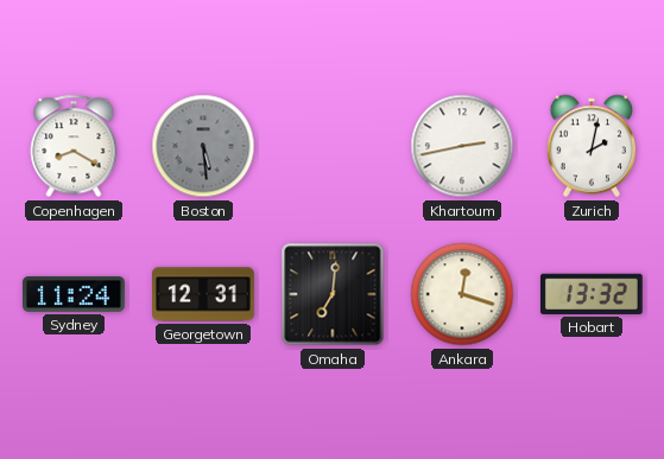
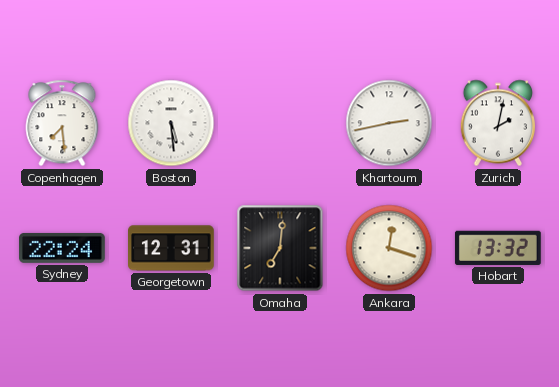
Copenhagen: 8:20 -> 7:29
Boston dial: grey -> white
Sydney: 11:24 -> 22:24
